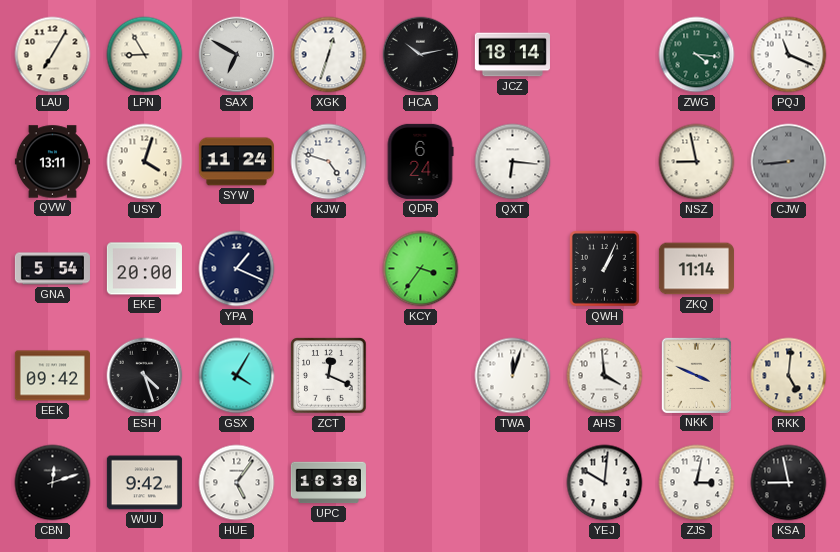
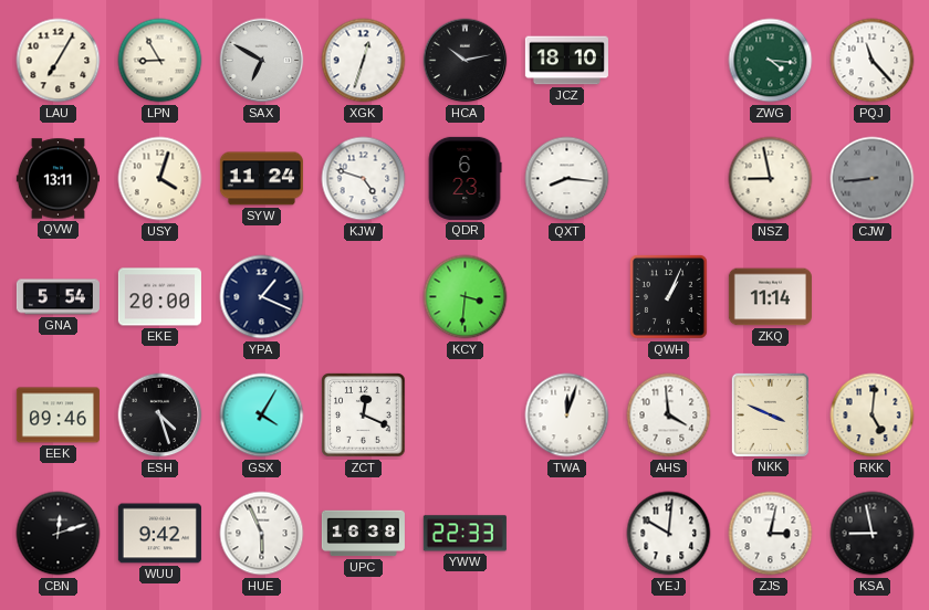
JCZ: 18:14 -> 18:10
PQJ: 11:19 -> 11:23
QDR: 6:24 -> 6:23
QXT: 6:16 -> 8:16
KCY: 3:36 -> 3:31
EEK: 09:42 -> 09:46
HUE: 5:06 -> 5:56
YWW: none -> 22:33
